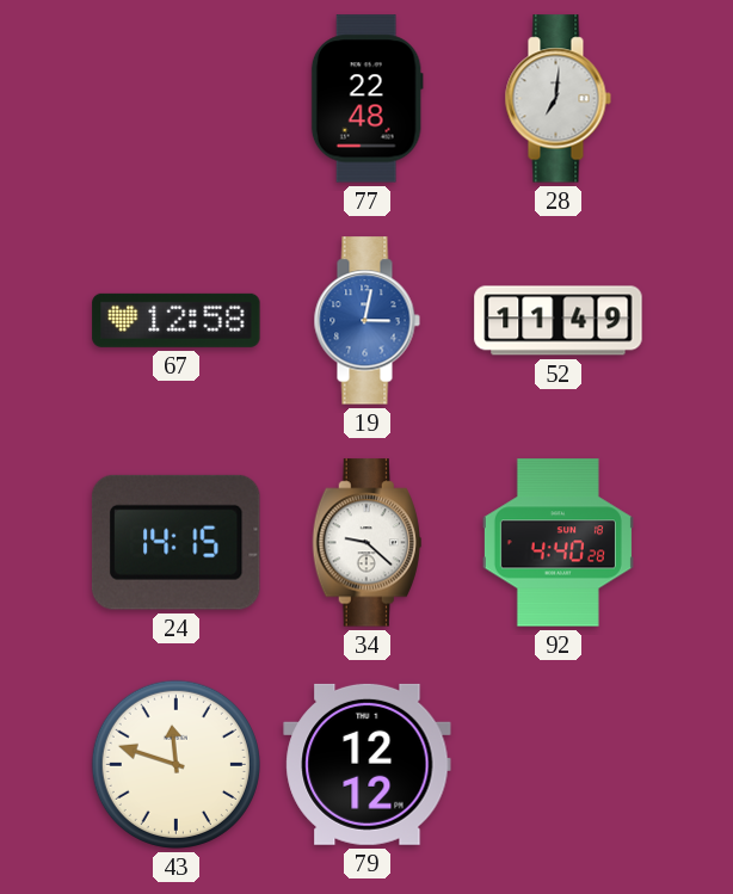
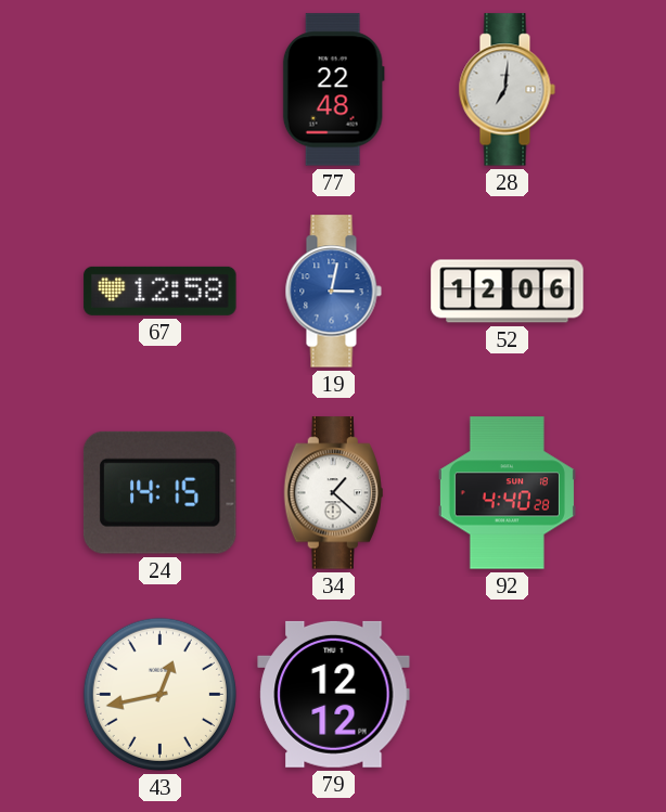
52: 11:49 -> 12:06
34: 9:22 -> 1:22
43: 11:48 -> 12:43
